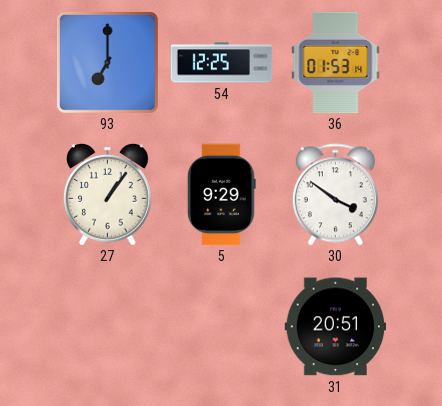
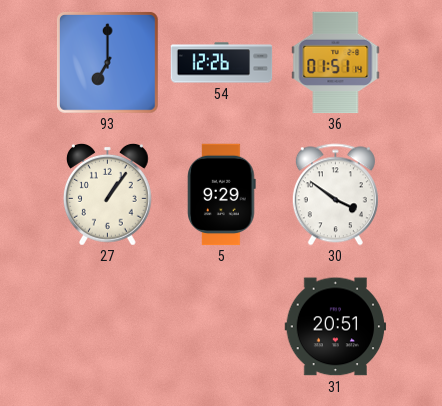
54: 12:25 -> 12:26
36: 01:53 -> 01:51
